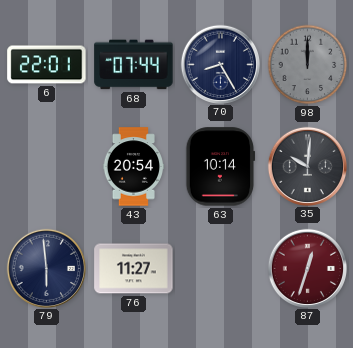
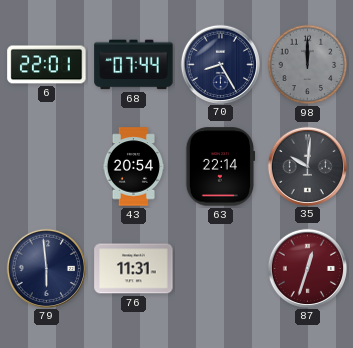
63: 10:14 -> 22:14
76: 11:27 -> 11:31
